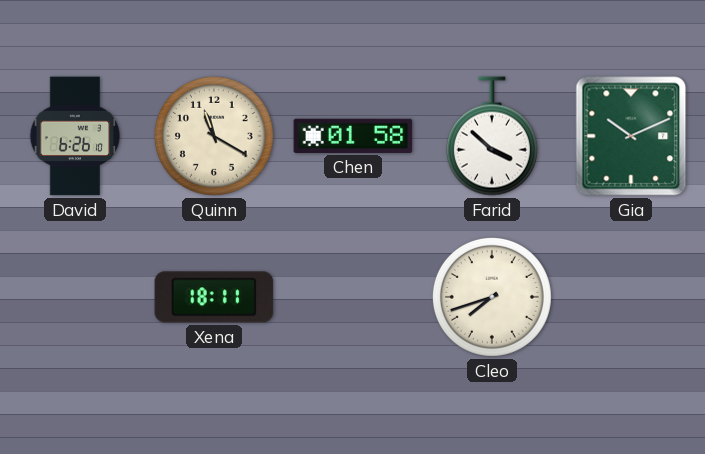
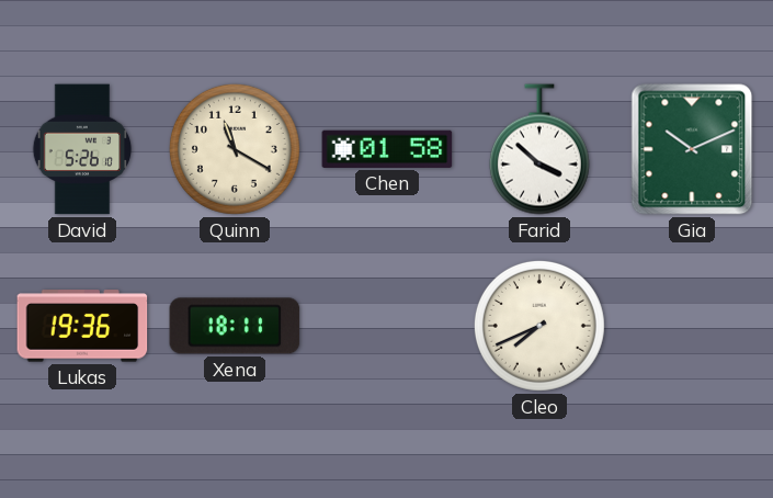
David: 6:26 -> 5:26
Lukas: none -> 19:36
Cleo: 7:42 -> 7:41
